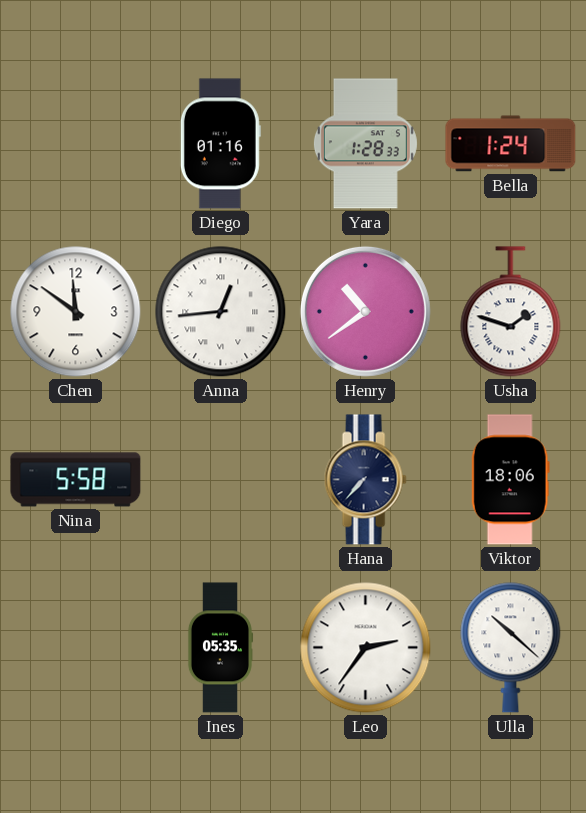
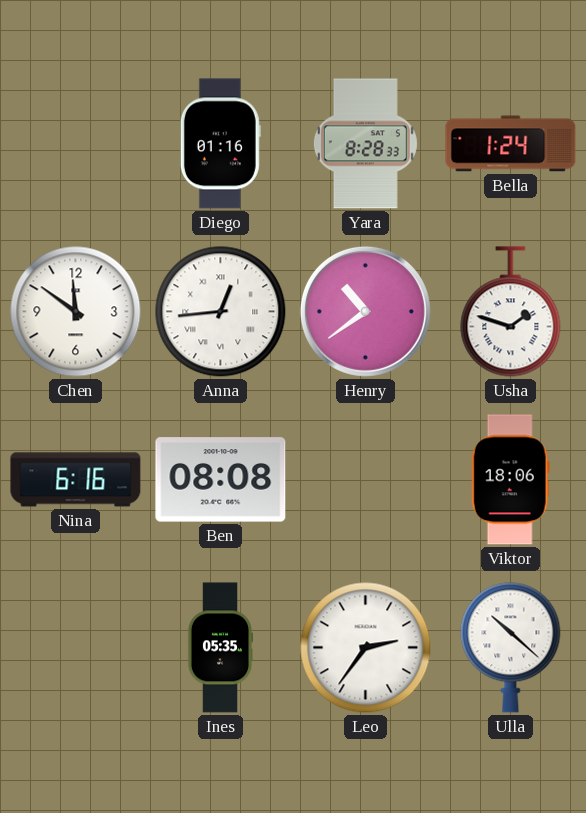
Yara: 1:28 -> 8:28
Nina: 5:58 -> 6:16
Ben: none -> 08:08
Hana: 7:37 -> none
